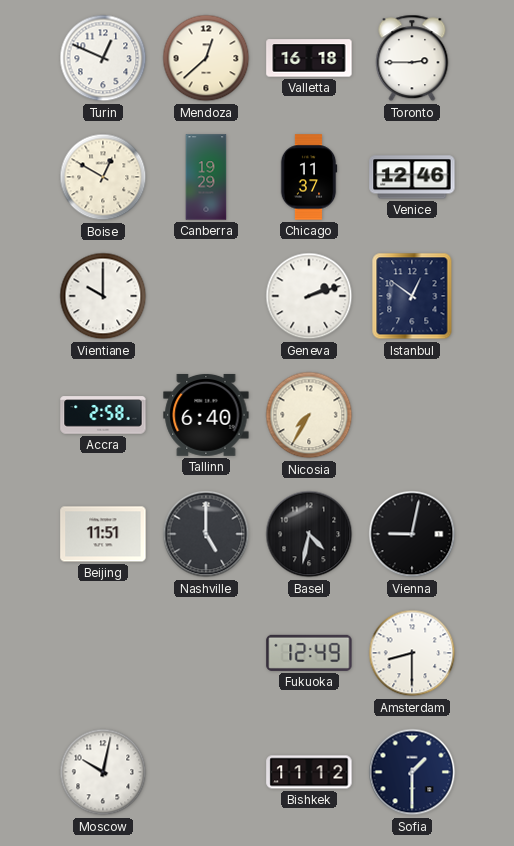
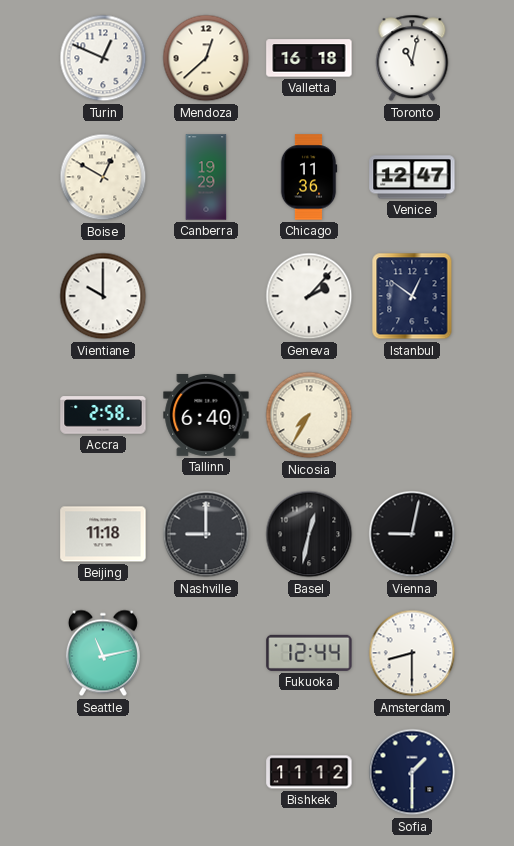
Toronto: 2:45 -> 11:02
Chicago: 11:37 -> 11:36
Venice: 12:46 -> 12:47
Geneva: 2:12 -> 2:07
Beijing: 11:51 -> 11:18
Nashville: 5:00 -> 9:00
Basel: 4:32 -> 12:32
Seattle: none -> 11:13
Fukuoka: 12:49 -> 12:44
Moscow: 10:02 -> none
